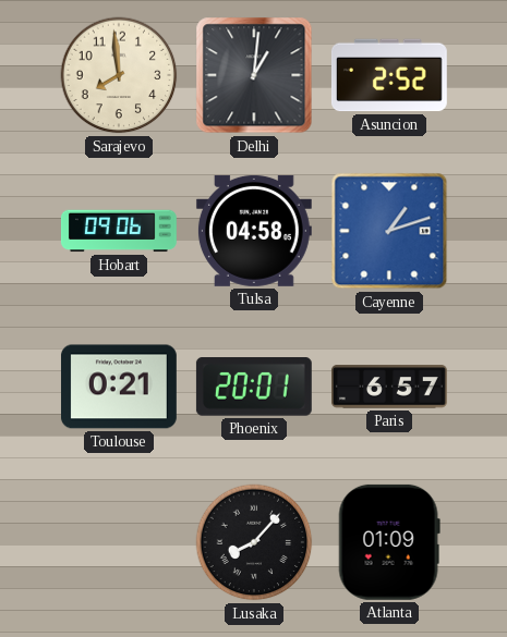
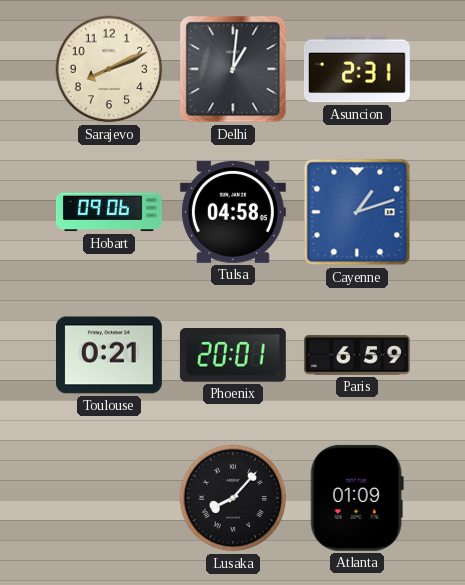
Sarajevo: 7:59 -> 8:11
Asuncion: 2:52 -> 2:31
Paris: 6:57 -> 6:59
